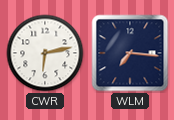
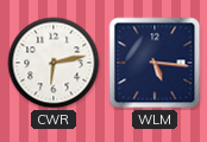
WLM: 7:16 -> 5:16
